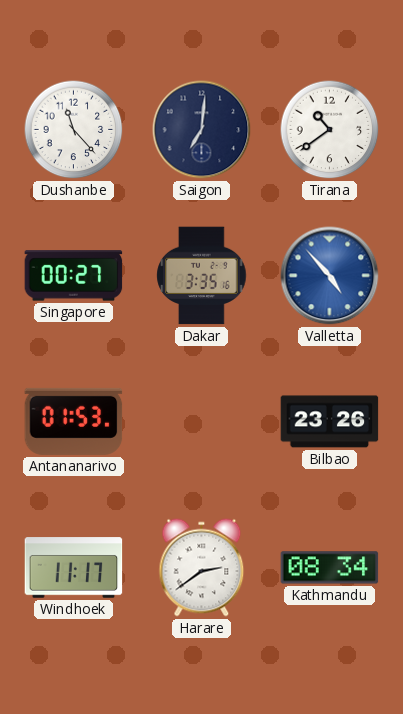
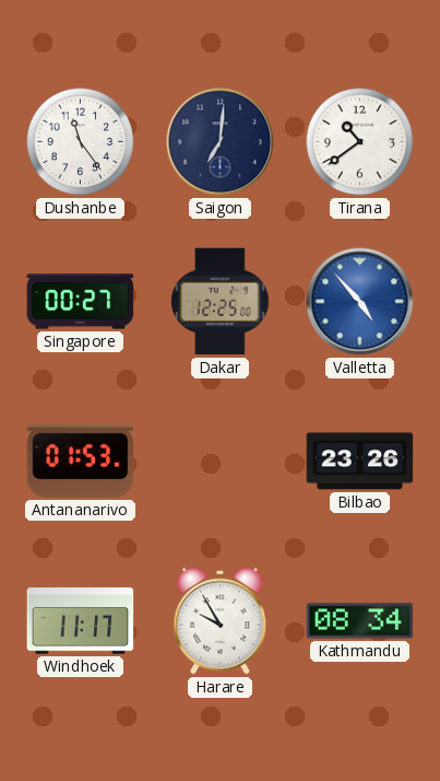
Dushanbe: 11:23 -> 11:24
Dakar: 3:35 -> 12:25
Harare: 2:39 -> 9:55
